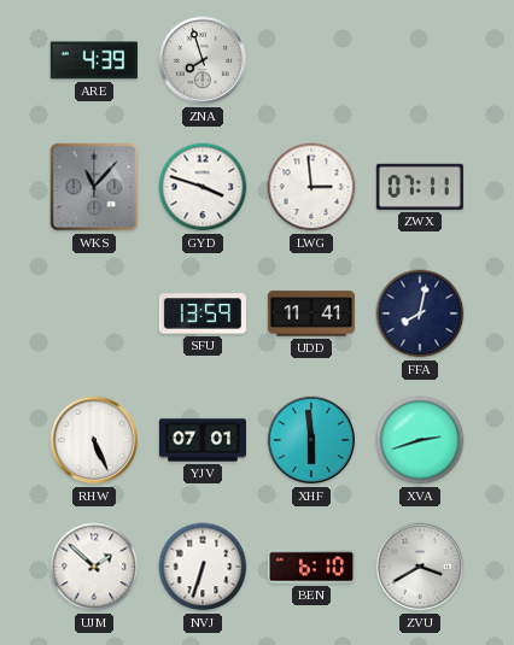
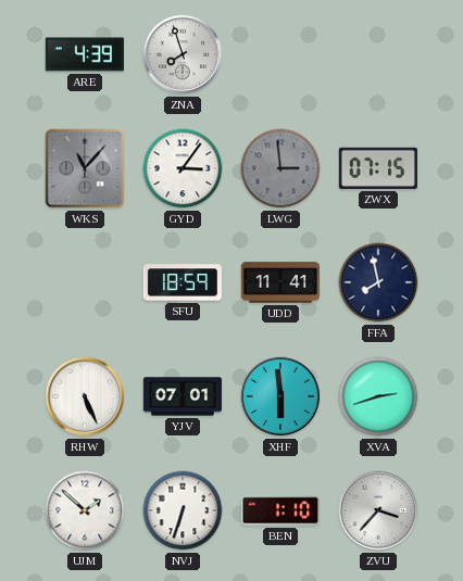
GYD: 3:48 -> 3:06
LWG dial: white -> grey
ZWX: 07:11 -> 07:15
SFU: 13:59 -> 18:59
FFA: 8:02 -> 7:58
BEN: 6:10 -> 1:10
ZVU: 3:40 -> 3:37
